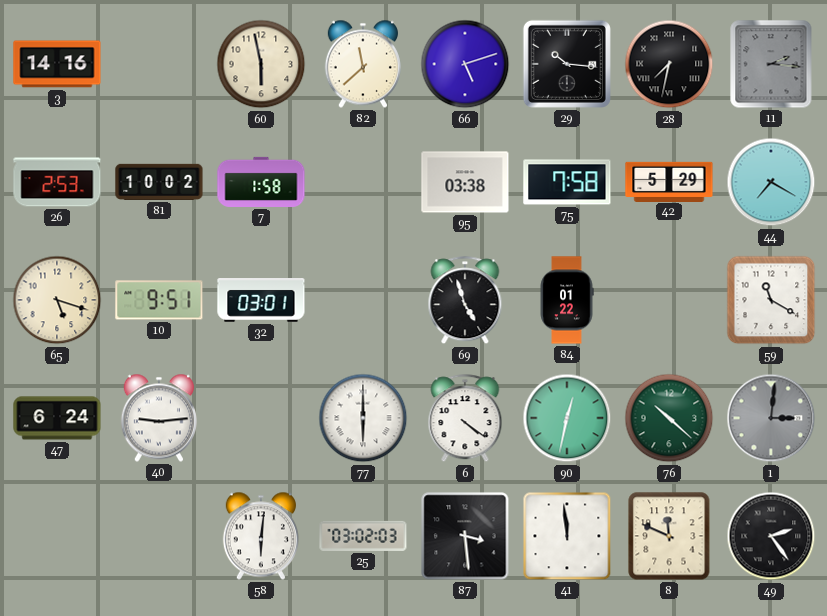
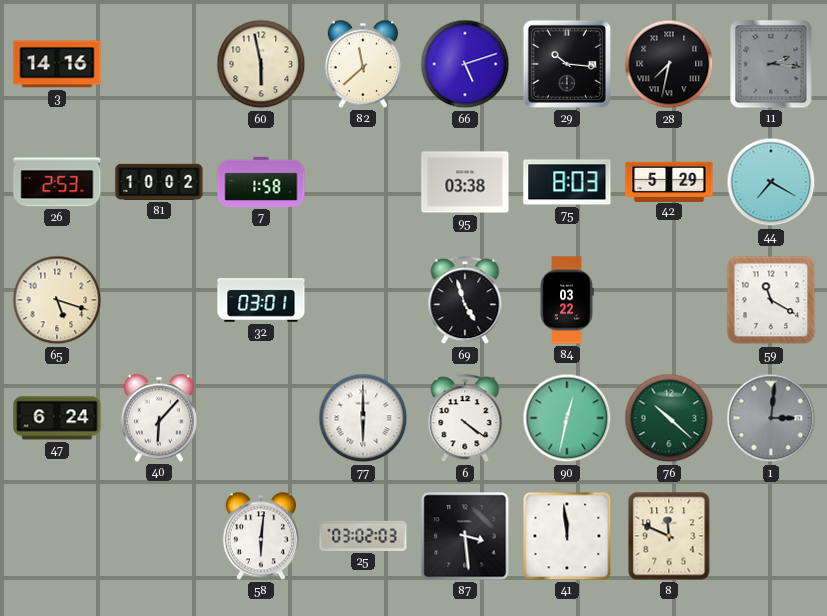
75: 7:58 -> 8:03
10: 9:51 -> none
84: 01:22 -> 03:22
40: 9:14 -> 6:07
49: 2:24 -> none
